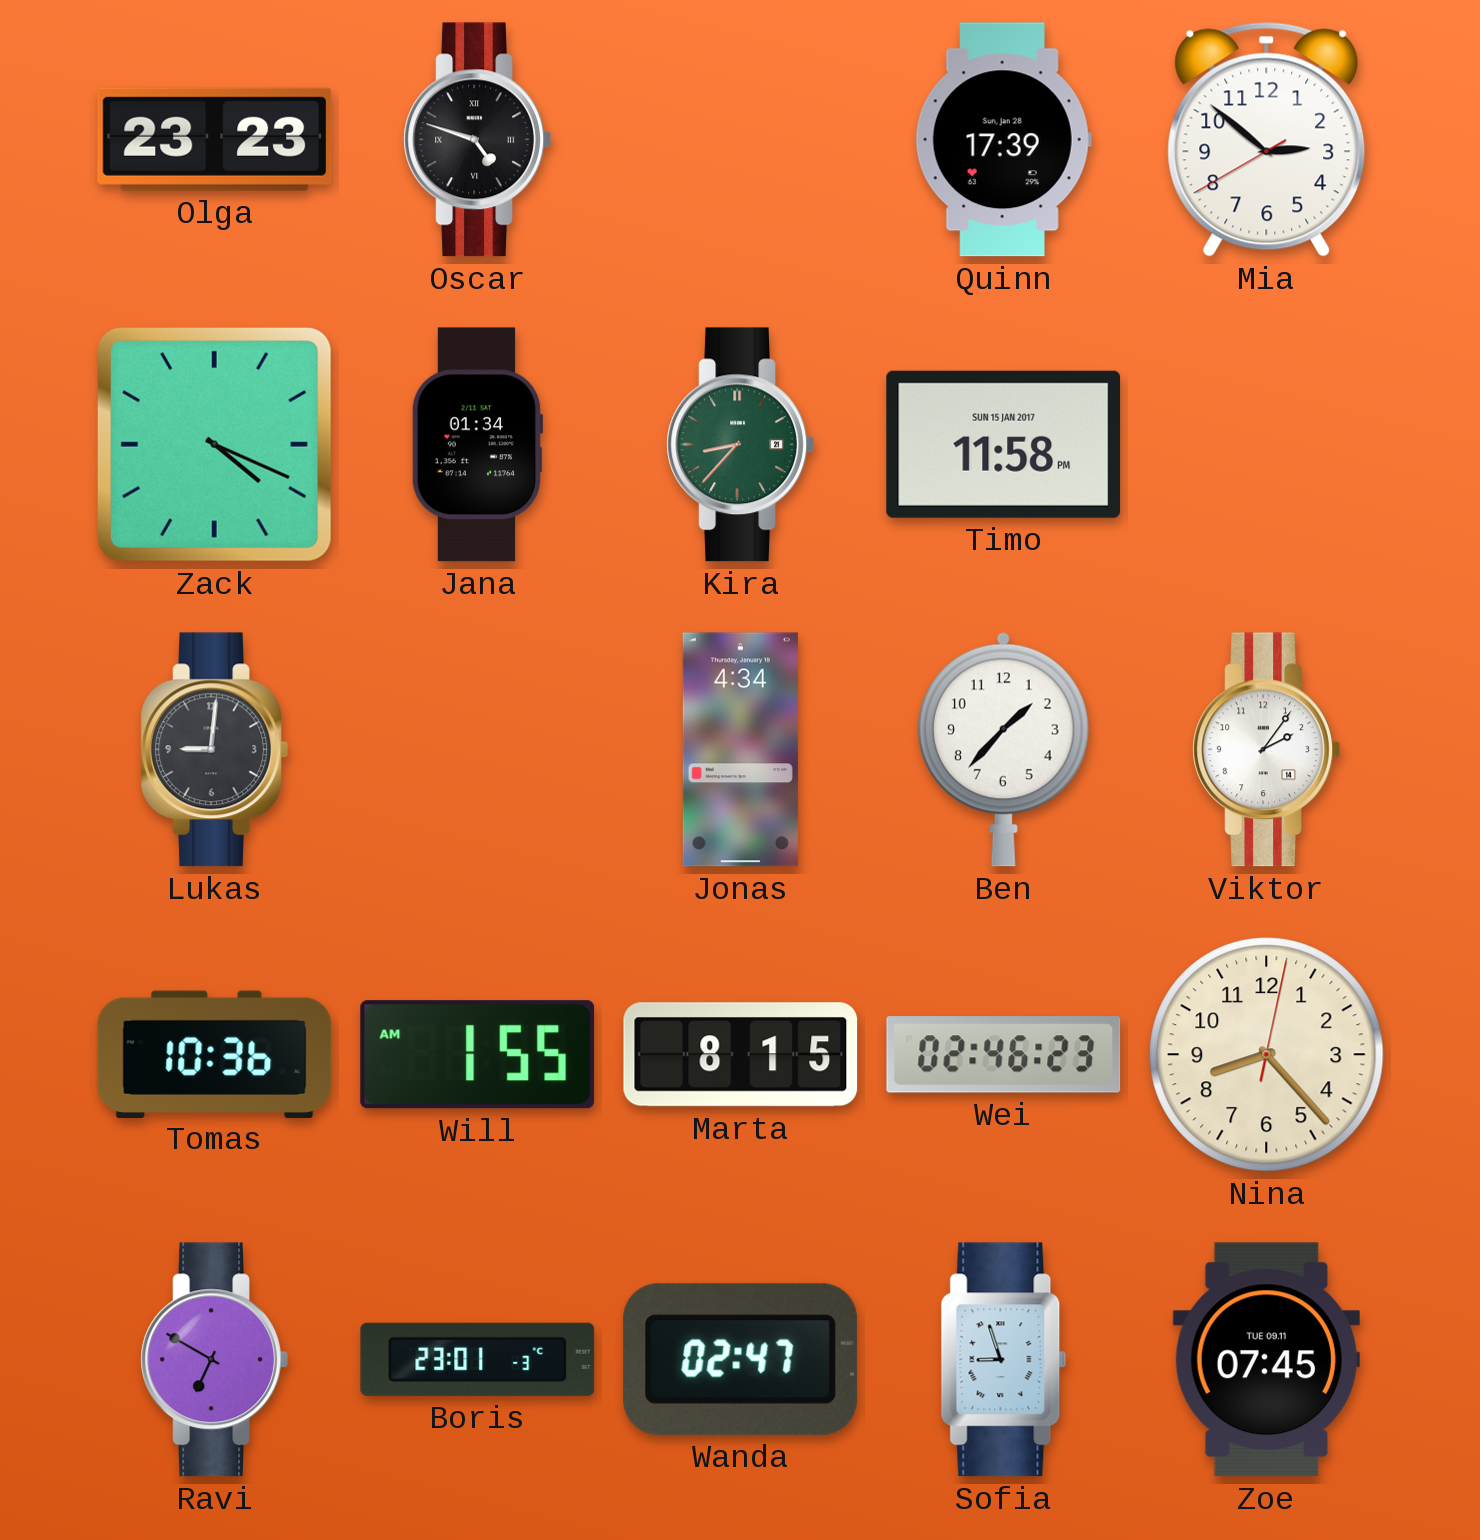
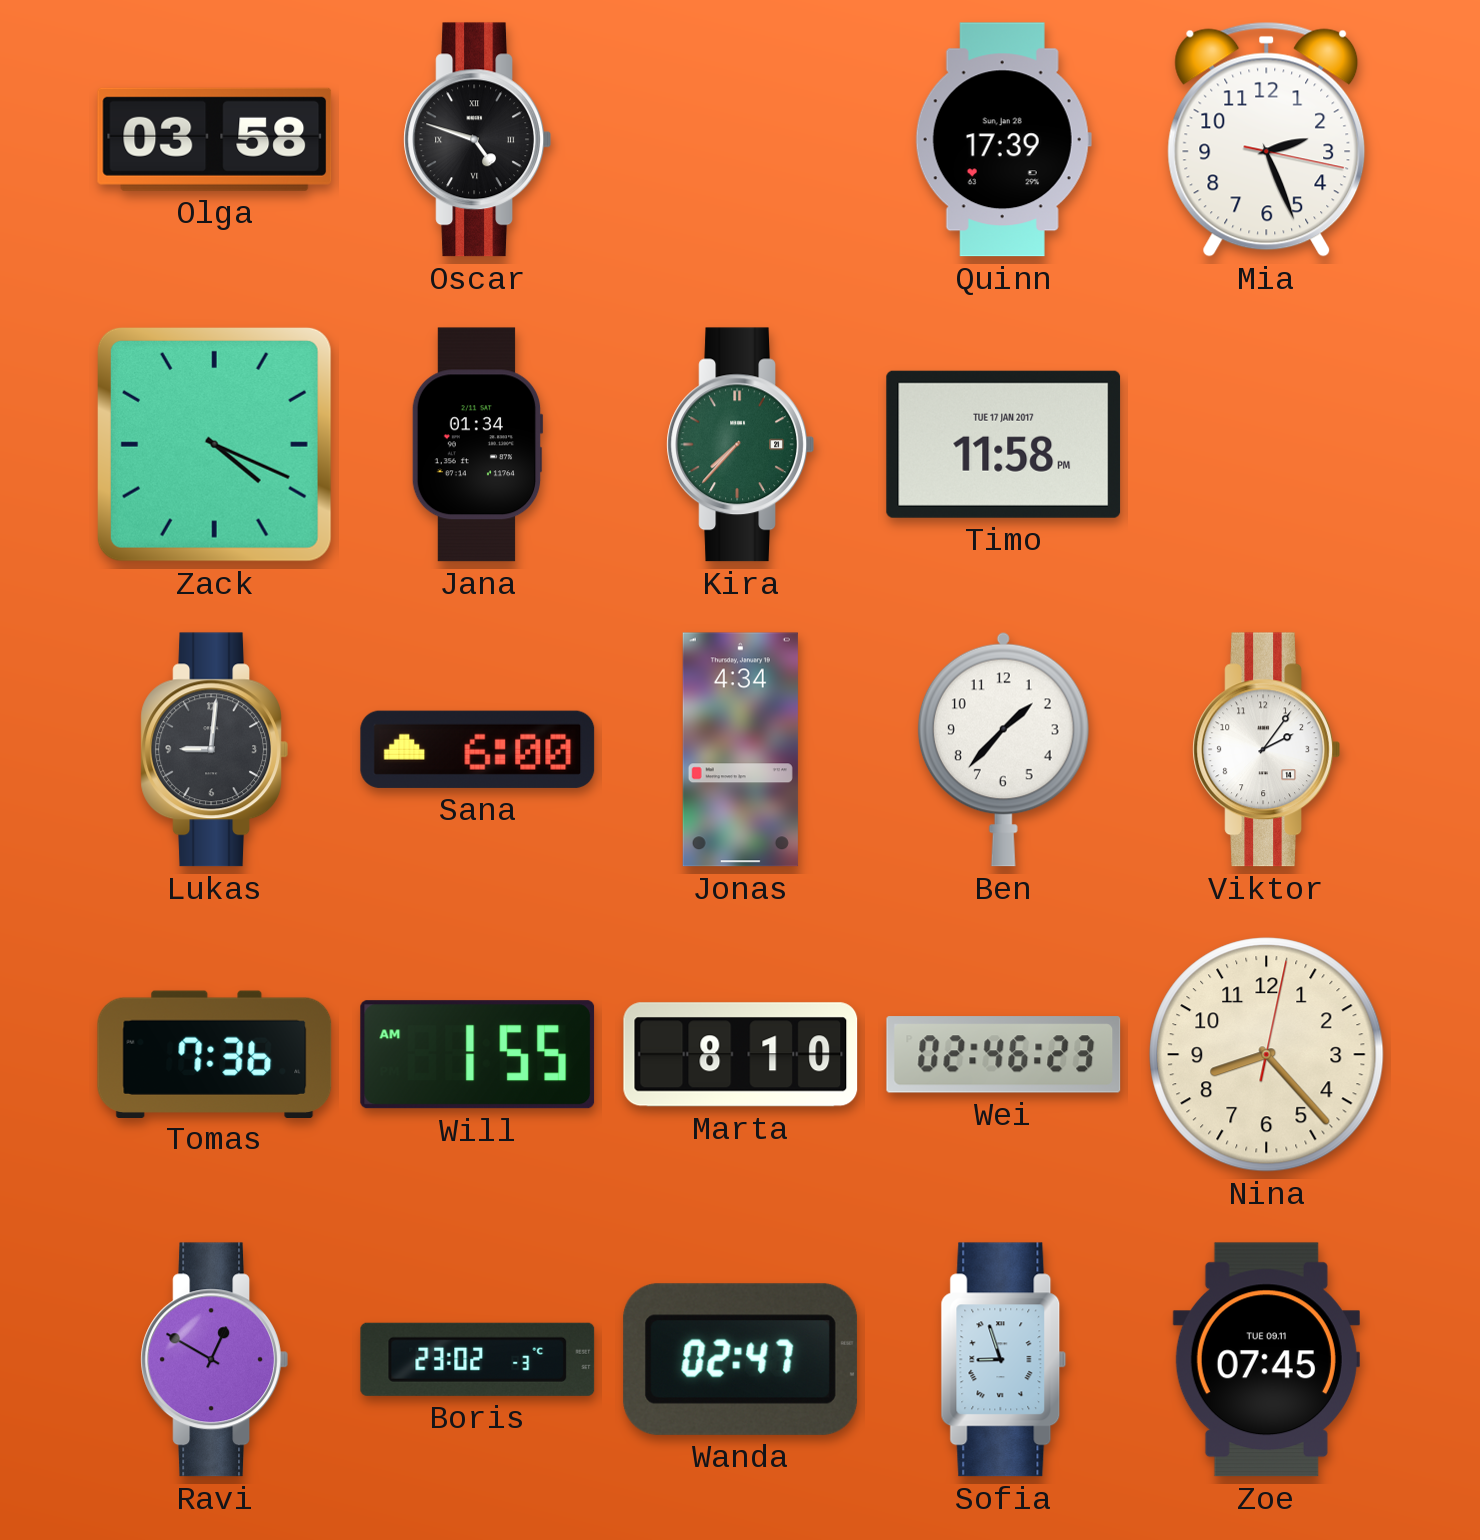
Olga: 23:23 -> 03:58
Mia: 2:51 -> 2:26
Kira: 8:37 -> 7:37
Timo date: SUN 15 JAN 2017 -> TUE 17 JAN 2017
Sana: none -> 6:00
Tomas: 10:36 -> 7:36
Marta: 8:15 -> 8:10
Ravi: 6:50 -> 12:50
Boris: 23:01 -> 23:02
